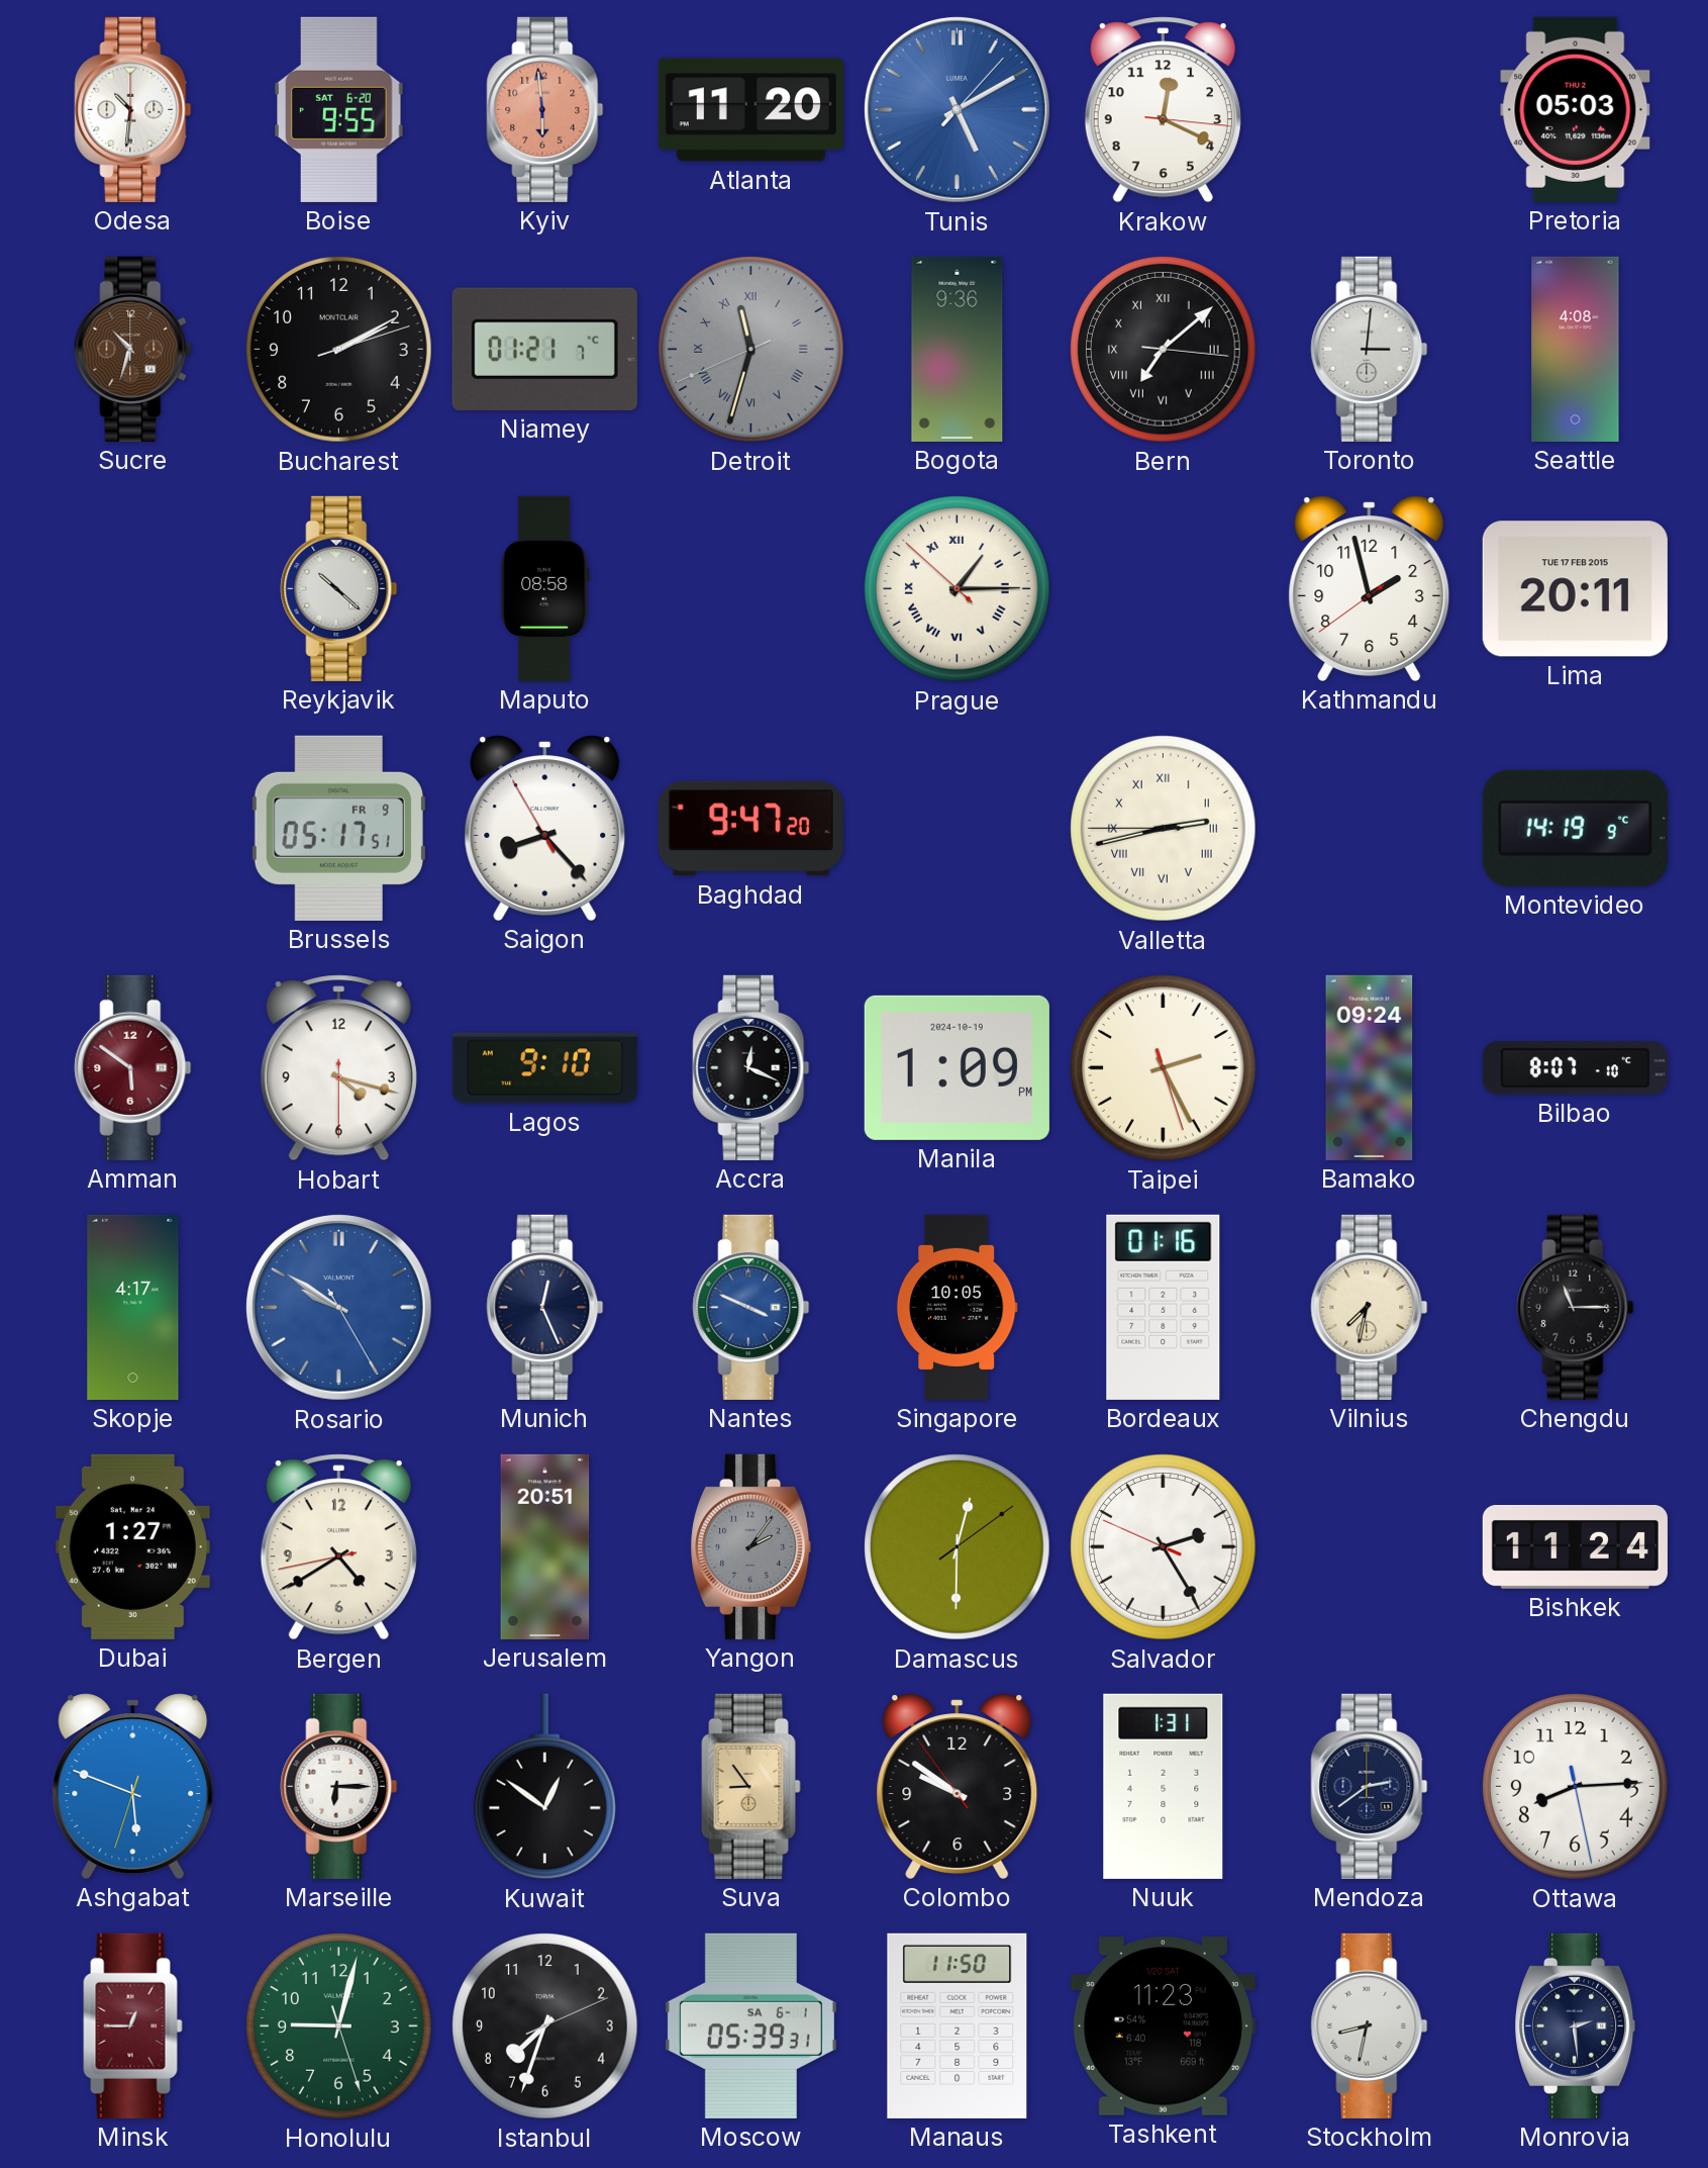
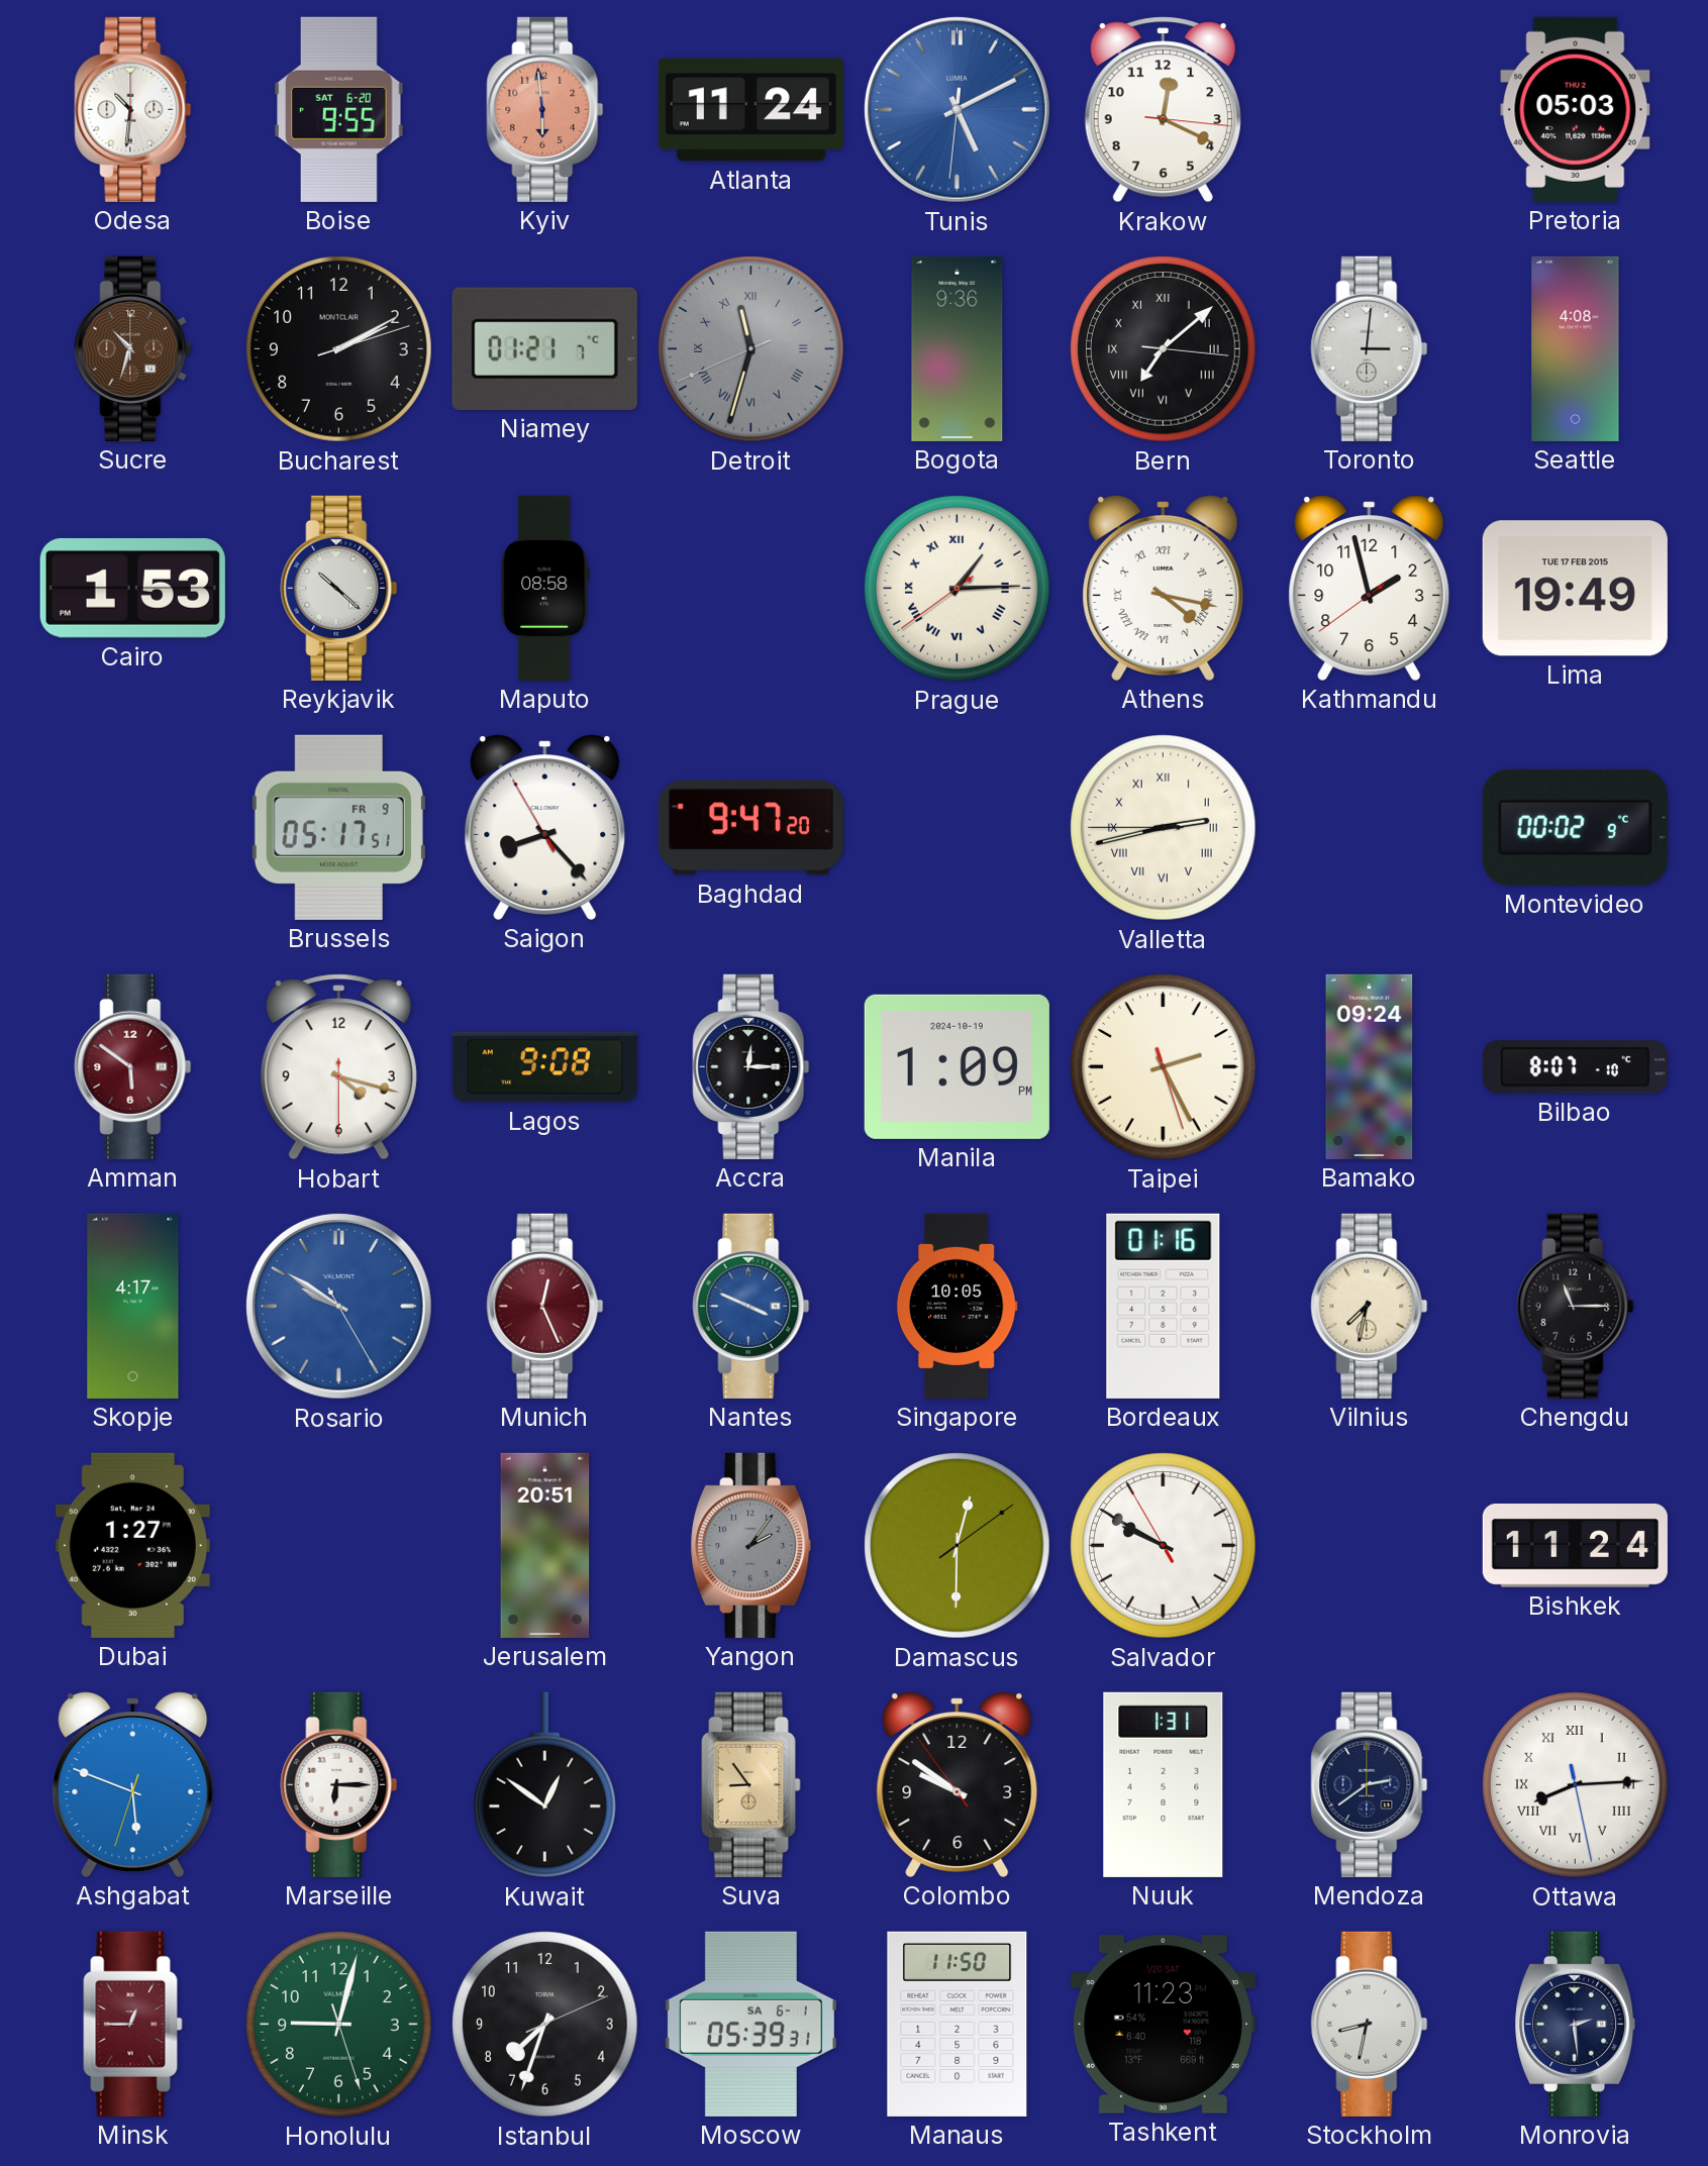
Atlanta: 11:20 -> 11:24
Tunis: 5:10:07 -> 5:10:31
Cairo: none -> 1:53
Prague: 1:14:52 -> 1:14:39
Athens: none -> 4:17
Lima: 20:11 -> 19:49
Montevideo: 14:19 -> 00:02
Lagos: 9:10 -> 9:08
Accra: 12:19 -> 12:15
Munich dial: navy -> burgundy
Bergen: 4:39 -> none
Salvador: 2:24 -> 9:49
Ottawa numerals: Arabic -> Roman
